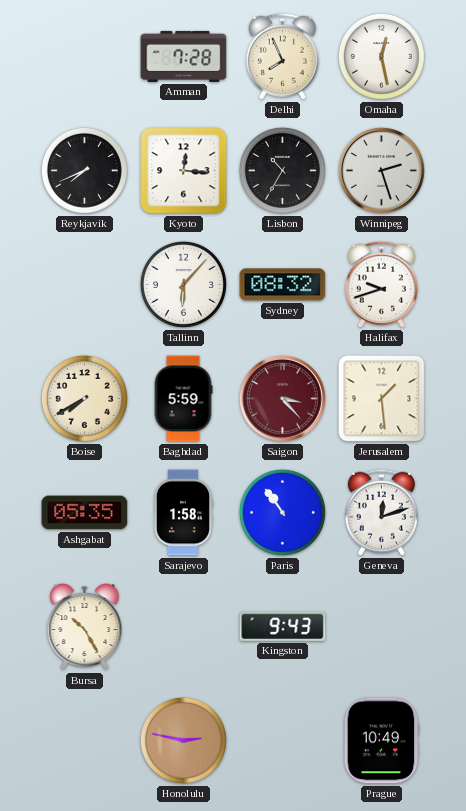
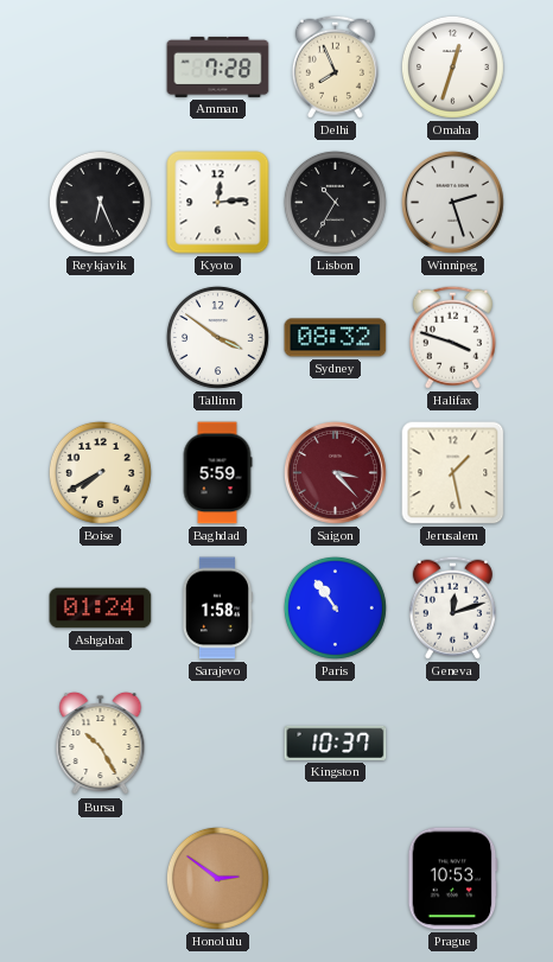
Omaha: 12:28 -> 12:33
Reykjavik: 7:41 -> 6:26
Kyoto: 12:16 -> 12:14
Tallinn: 6:07 -> 3:51
Halifax: 9:42 -> 3:48
Jerusalem: 1:29 -> 1:28
Ashgabat: 05:35 -> 01:24
Kingston: 9:43 -> 10:37
Honolulu: 2:47 -> 2:51
Prague: 10:49 -> 10:53
